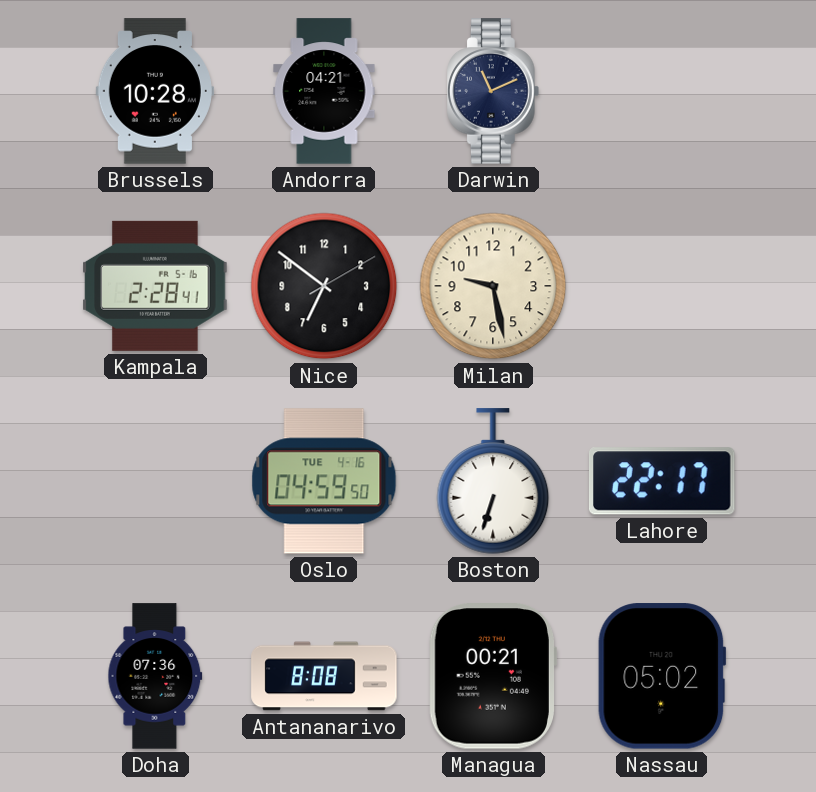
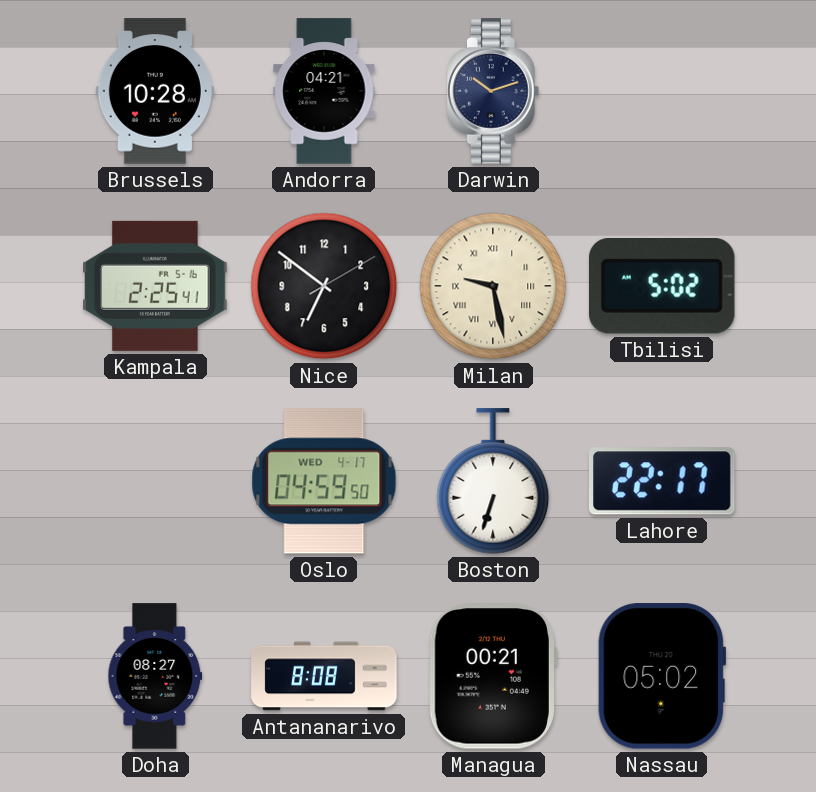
Darwin: 11:11 -> 10:12
Kampala: 2:28 -> 2:25
Milan numerals: Arabic -> Roman
Tbilisi: none -> 5:02
Oslo date: TUE 4-16 -> WED 4-17
Doha: 07:36 -> 08:27
